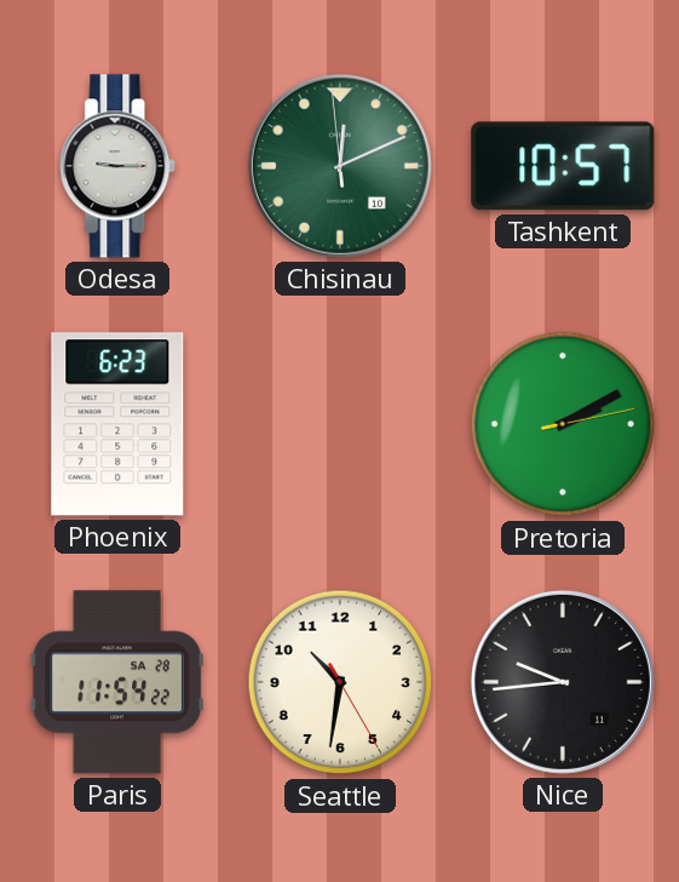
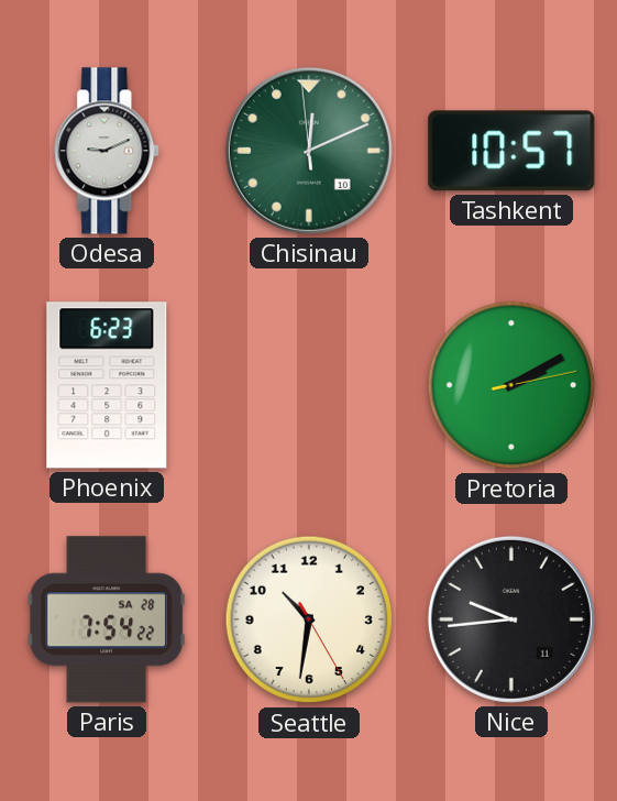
Odesa: 9:15 -> 9:11
Paris: 11:54 -> 7:54
